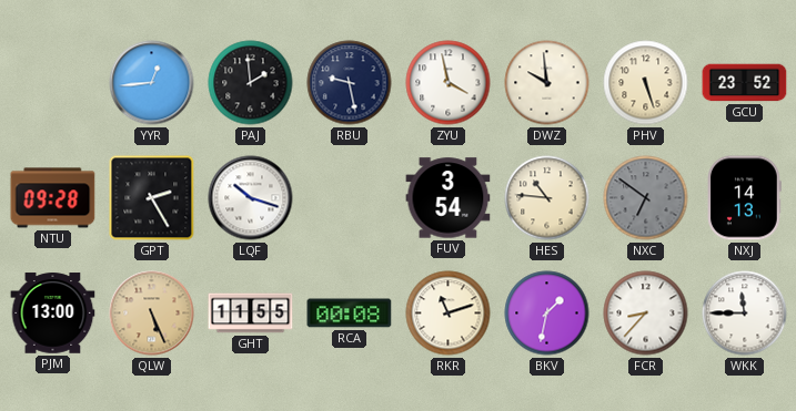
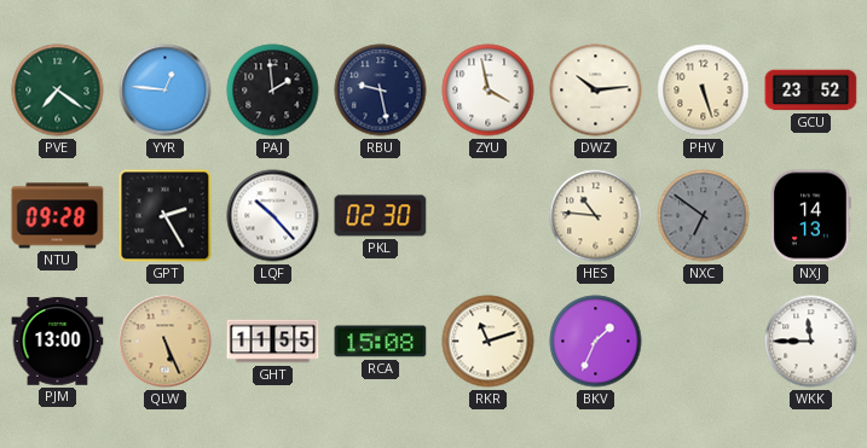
PVE: none -> 7:21
YYR: 12:44 -> 12:46
DWZ: 9:59 -> 10:14
LQF: 10:18 -> 10:23
PKL: none -> 02:30
FUV: 3:54 -> none
RCA: 00:08 -> 15:08
BKV: 1:32 -> 1:34
FCR: 8:37 -> none
